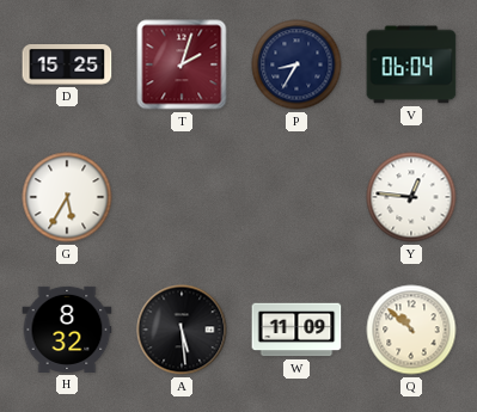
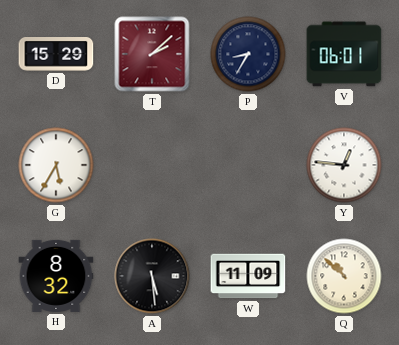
D: 15:25 -> 15:29
T: 2:03 -> 2:08
V: 06:04 -> 06:01
